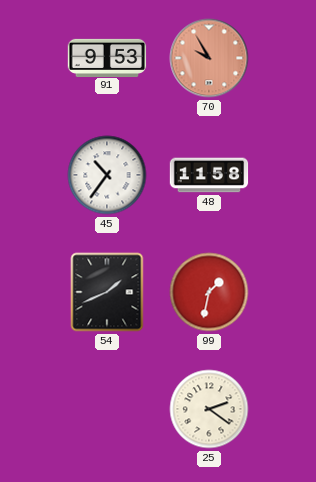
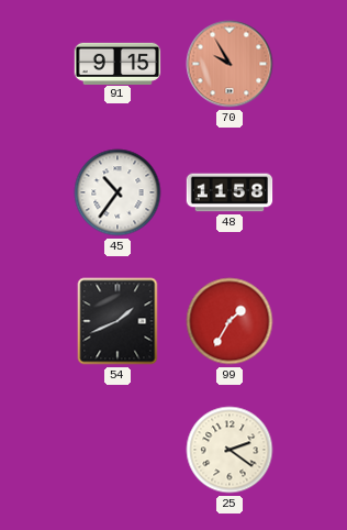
91: 9:53 -> 9:15
99: 1:32 -> 1:35
